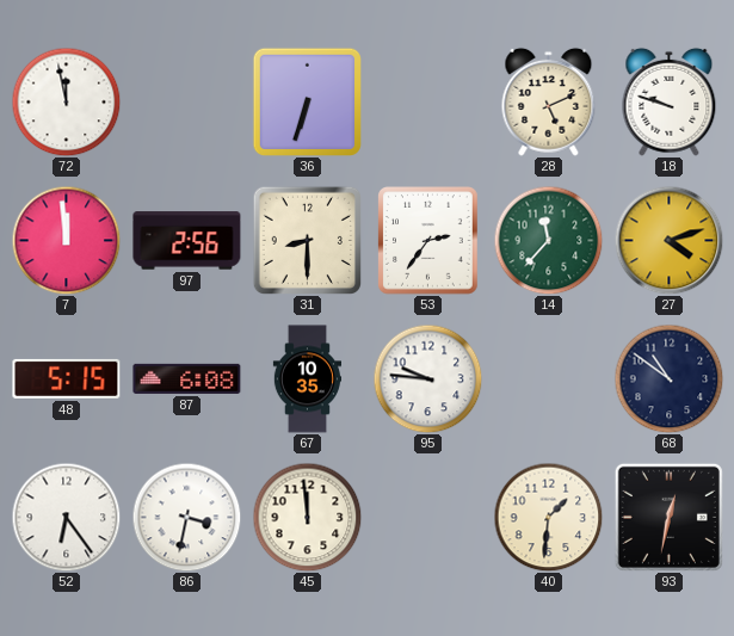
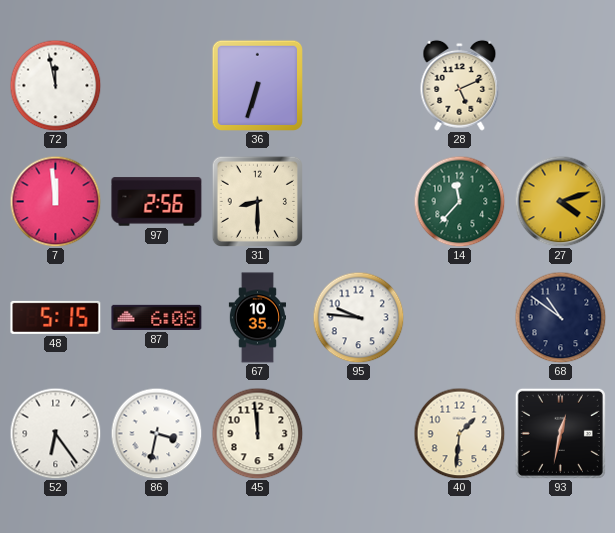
18: 9:48 -> none
53: 2:36 -> none
